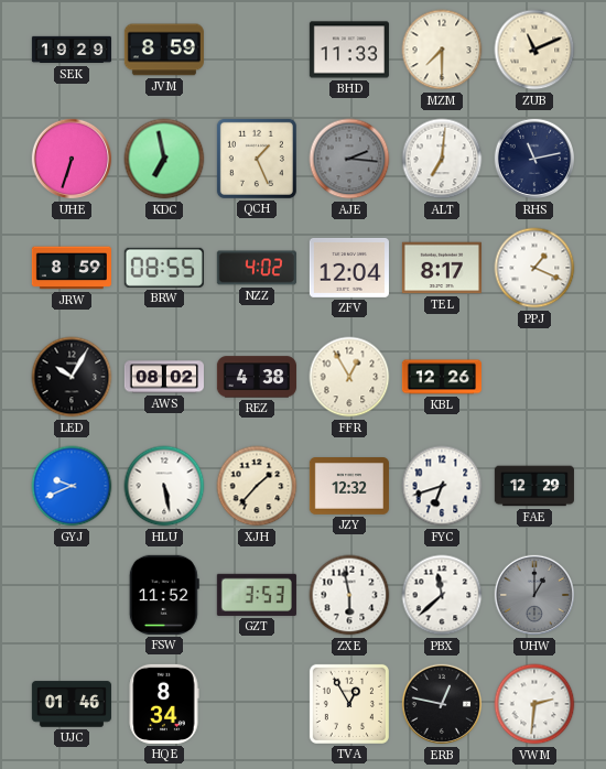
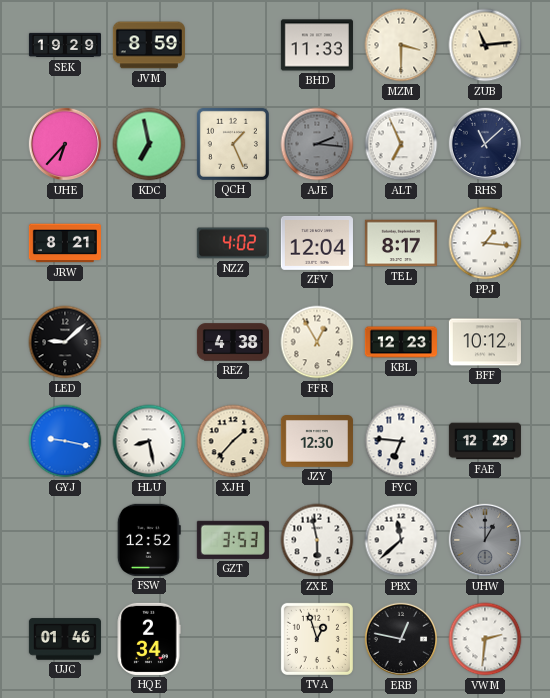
MZM: 7:30 -> 3:30
ZUB: 11:11 -> 11:14
UHE: 6:33 -> 6:37
ALT: 7:01 -> 6:56
RHS: 11:13 -> 11:08
JRW: 8:59 -> 8:21
BRW: 08:55 -> none
PPJ: 1:19 -> 1:16
LED: 10:05 -> 9:08
AWS: 08:02 -> none
KBL: 12:26 -> 12:23
BFF: none -> 10:12
GYJ: 9:41 -> 9:17
HLU: 5:28 -> 8:28
JZY: 12:32 -> 12:30
FYC: 6:42 -> 6:46
FSW: 11:52 -> 12:52
HQE: 8:34 -> 2:34
TVA: 12:55 -> 12:57
